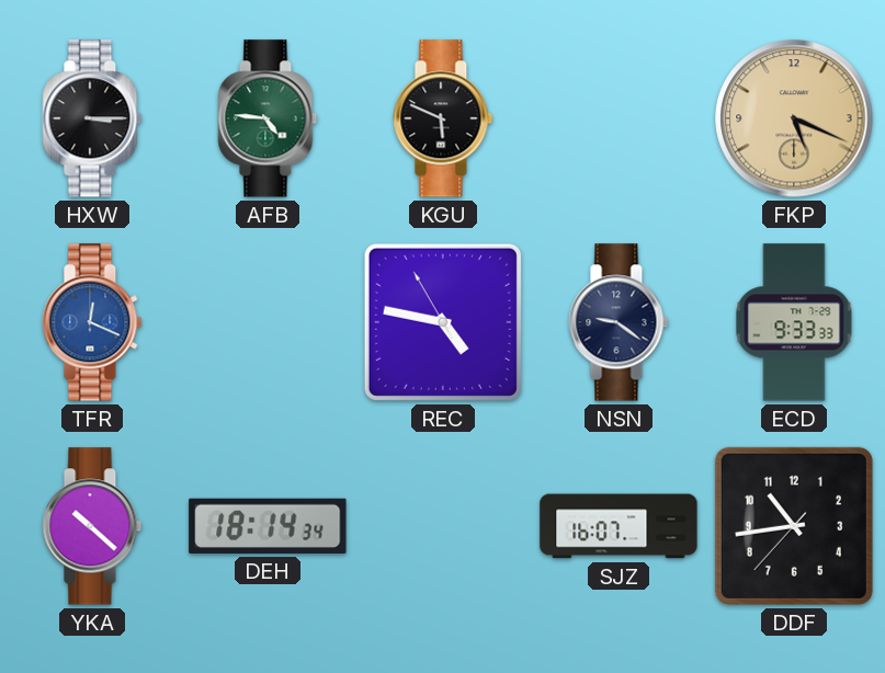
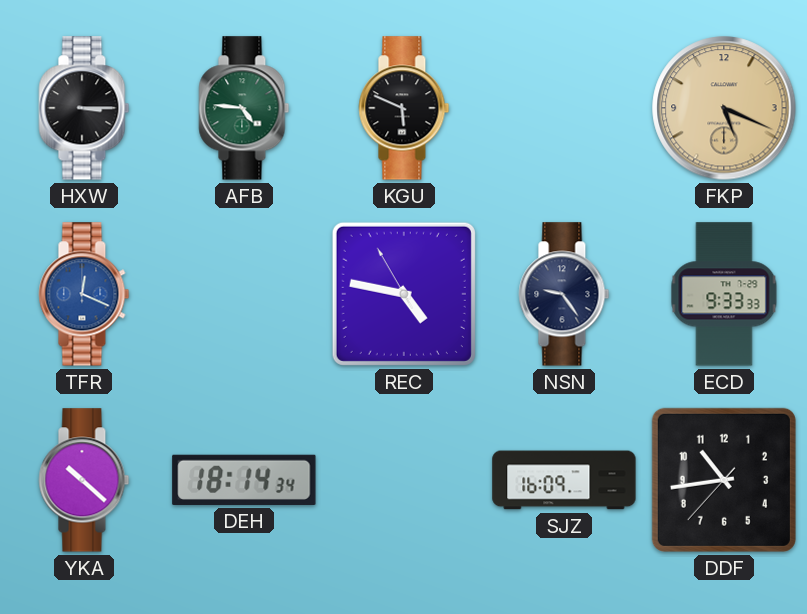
NSN: 9:21 -> 9:24
SJZ: 16:07 -> 16:09
